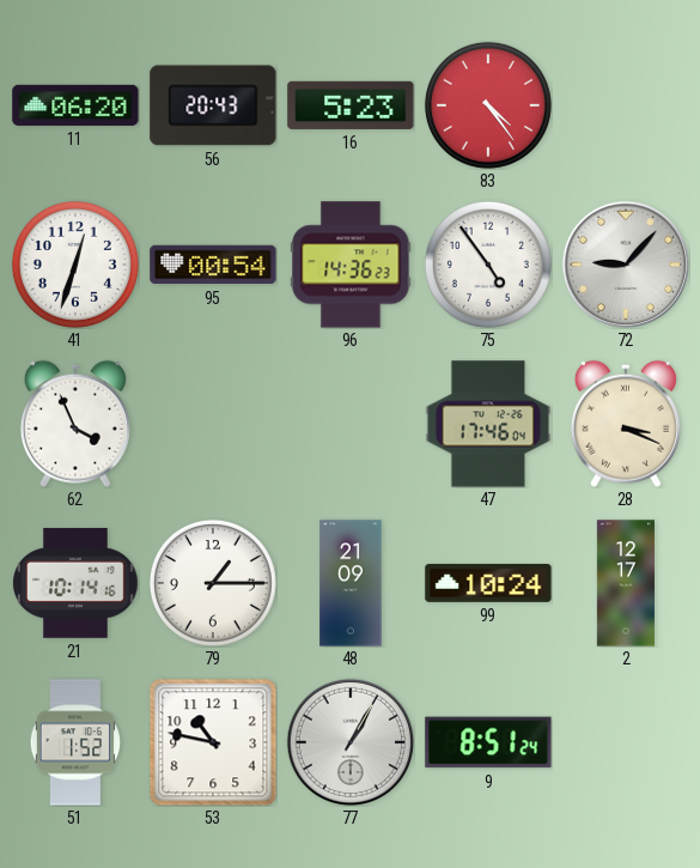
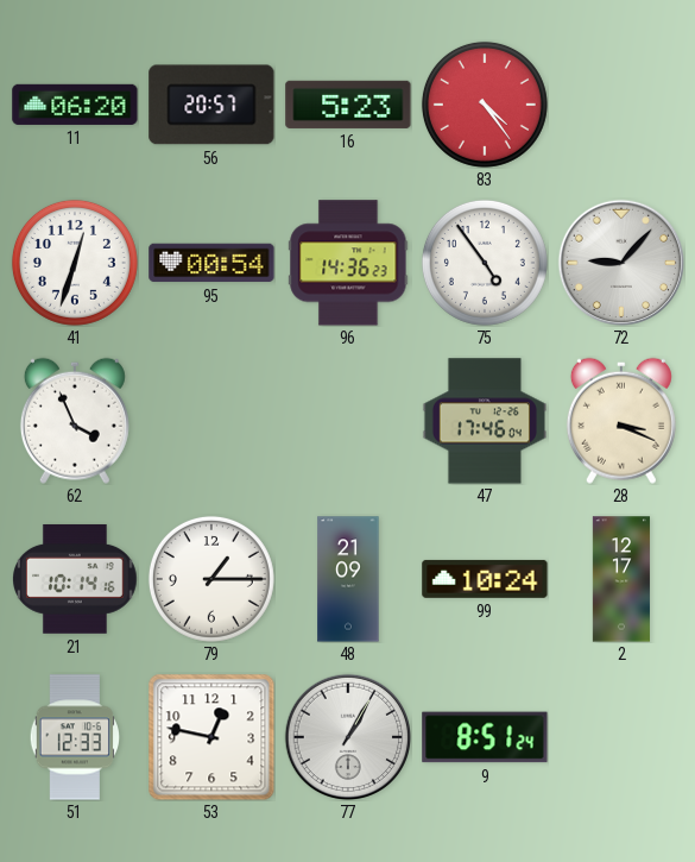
56: 20:43 -> 20:57
51: 1:52 -> 12:33
53: 10:47 -> 12:47
